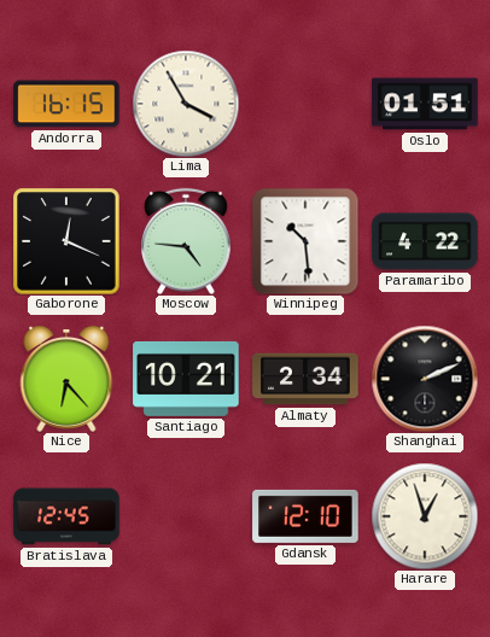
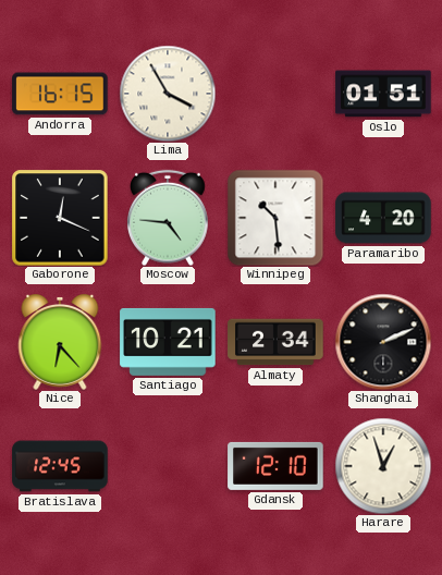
Paramaribo: 4:22 -> 4:20
